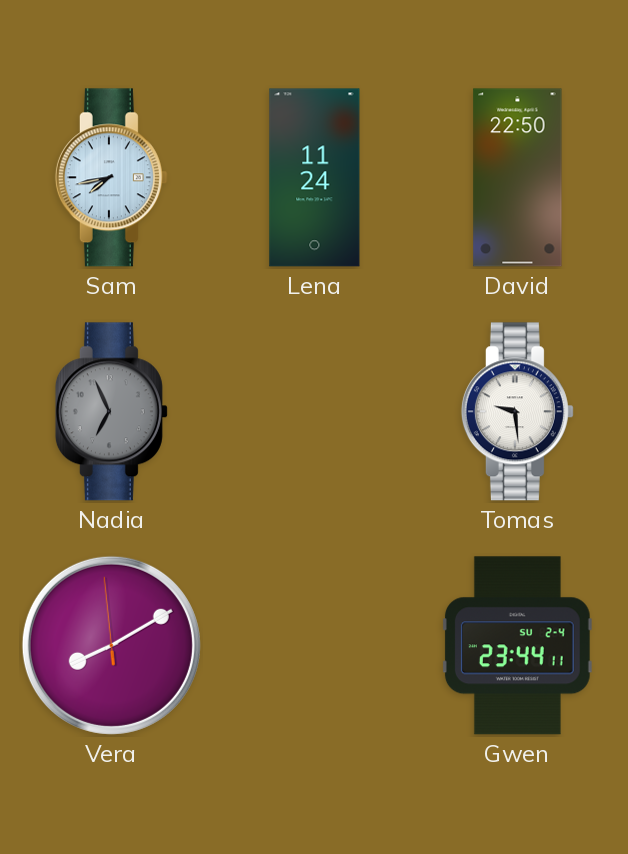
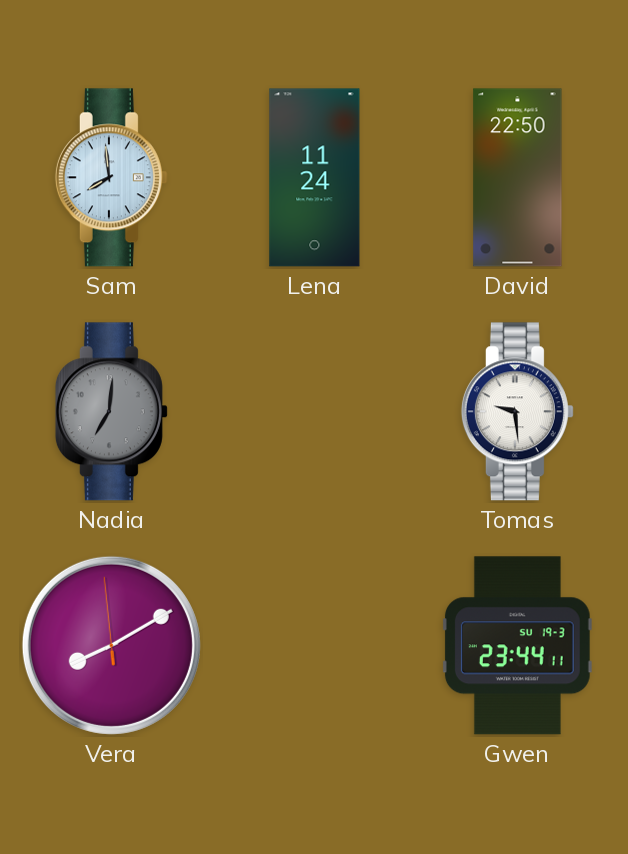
Sam: 7:43 -> 7:59
Nadia: 6:56 -> 7:01
Gwen date: SU 2-4 -> SU 19-3
